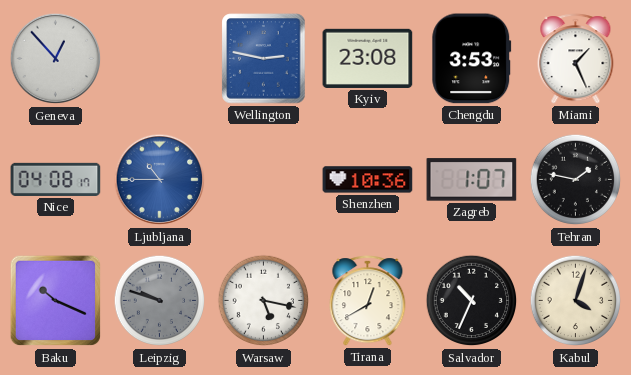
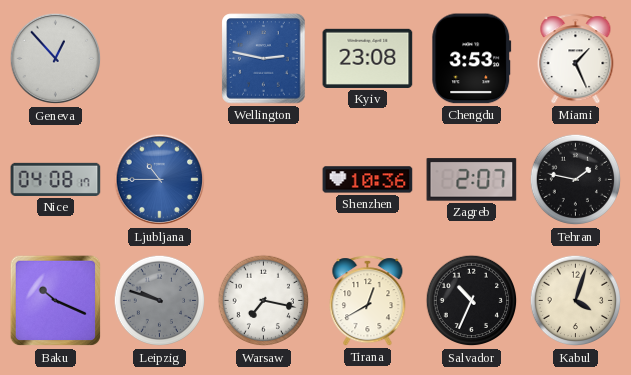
Zagreb: 1:07 -> 2:07
Warsaw: 5:17 -> 7:17
